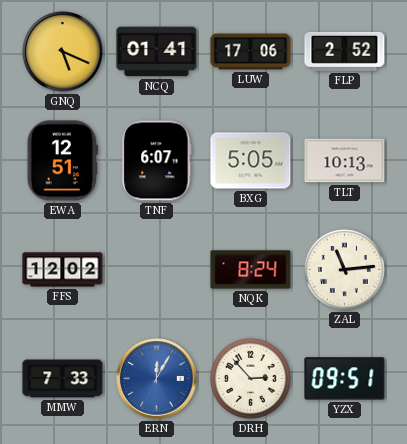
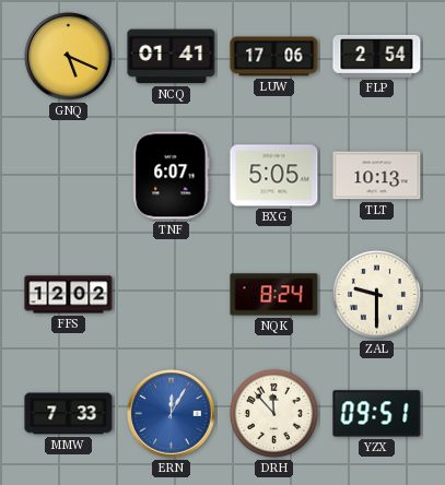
FLP: 2:52 -> 2:54
EWA: 12:51 -> none
ZAL: 11:14 -> 9:30
DRH: 2:53 -> 11:53
